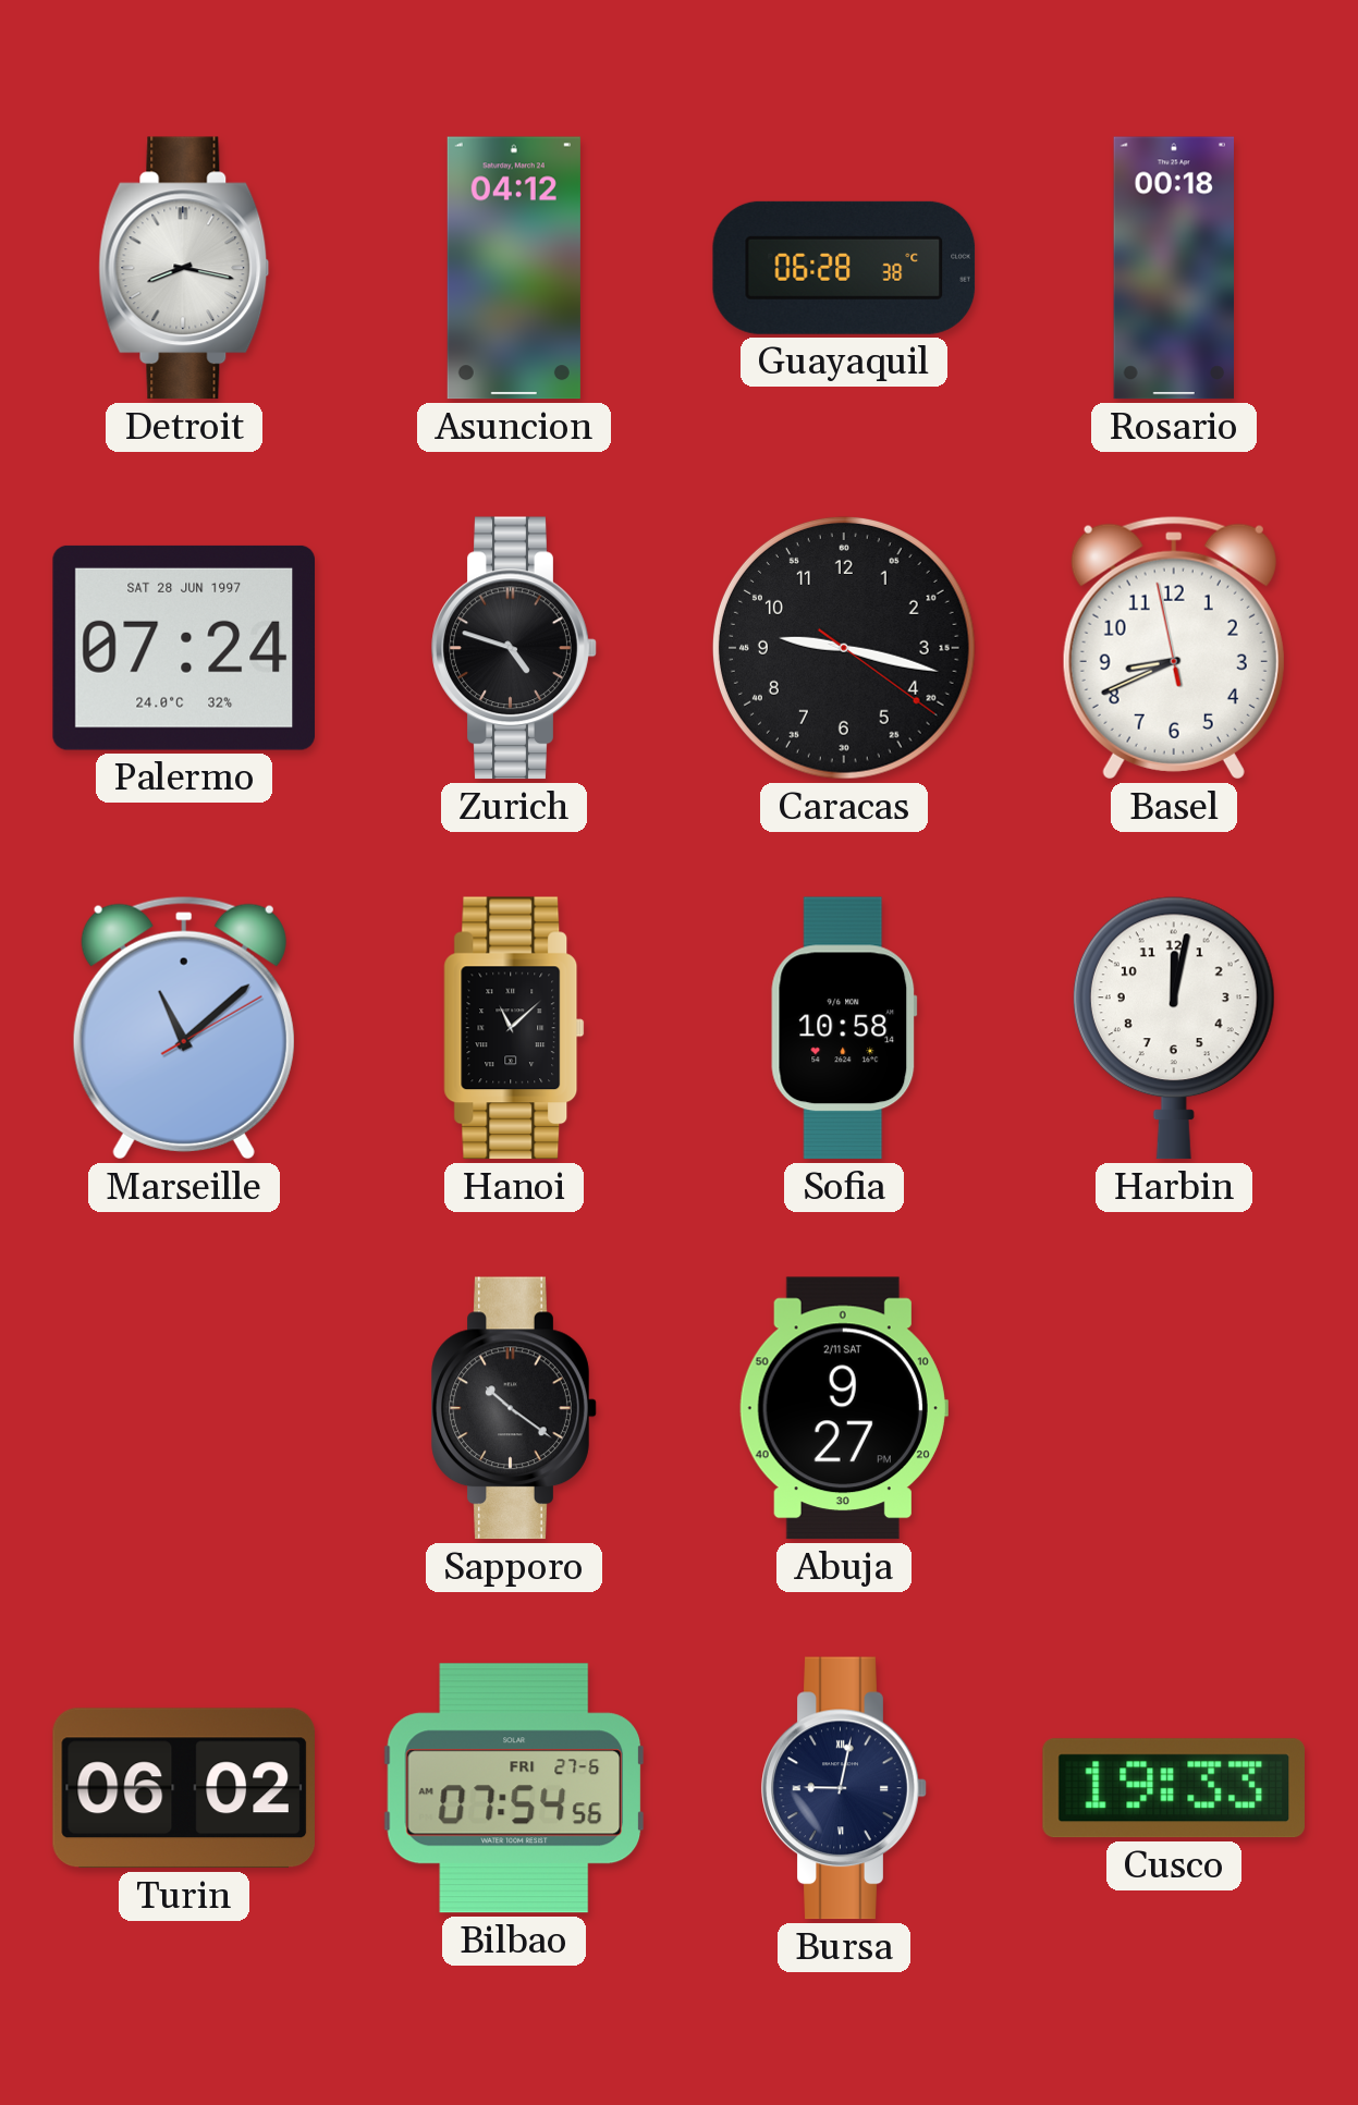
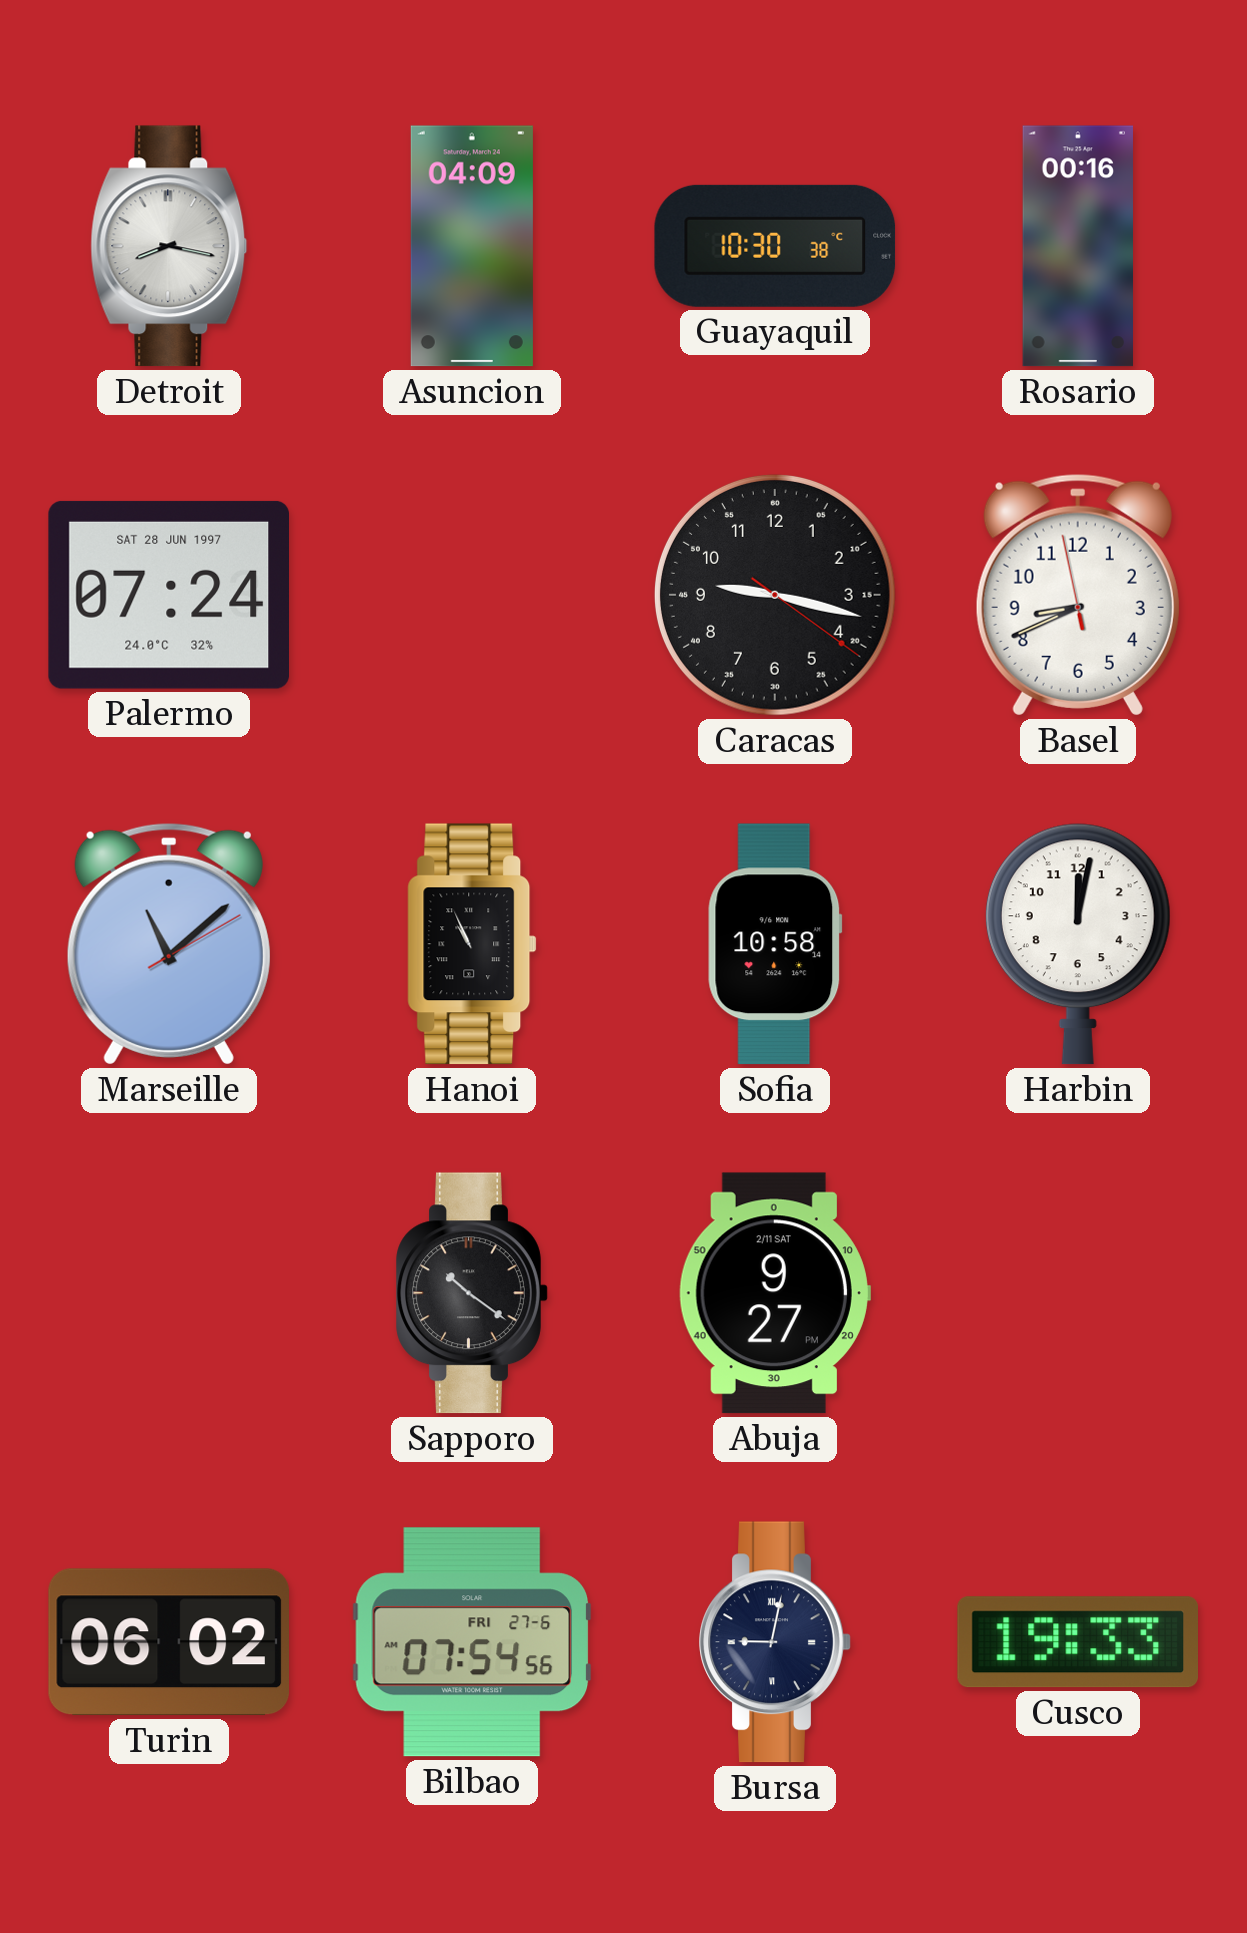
Asuncion: 04:12 -> 04:09
Guayaquil: 06:28 -> 10:30
Rosario: 00:18 -> 00:16
Zurich: 4:48 -> none
Hanoi: 11:08 -> 10:56
